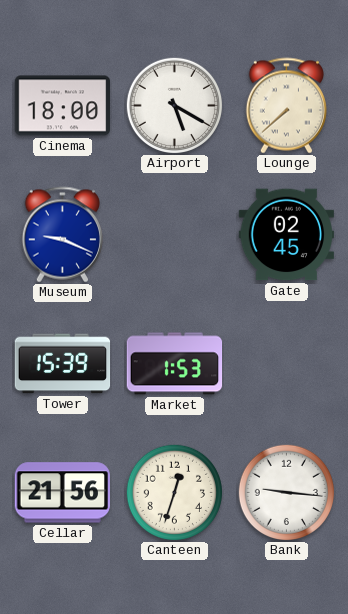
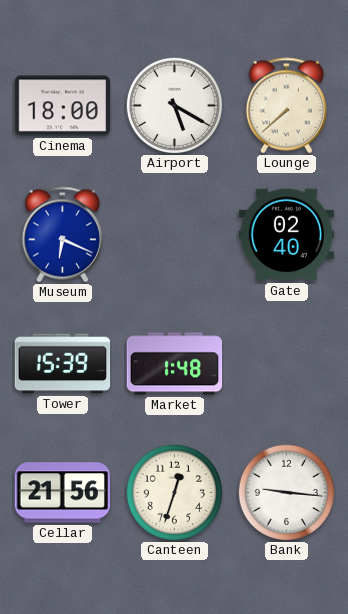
Museum: 9:19 -> 6:19
Gate: 02:45 -> 02:40
Market: 1:53 -> 1:48
